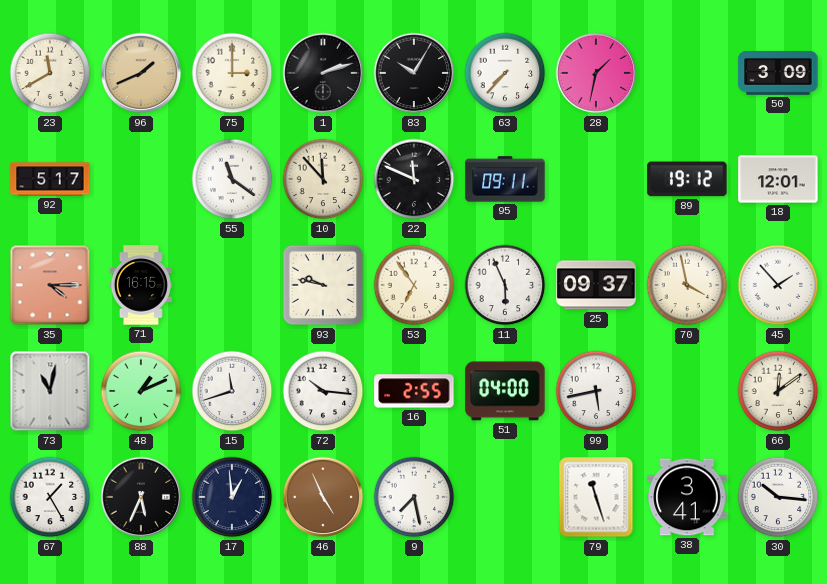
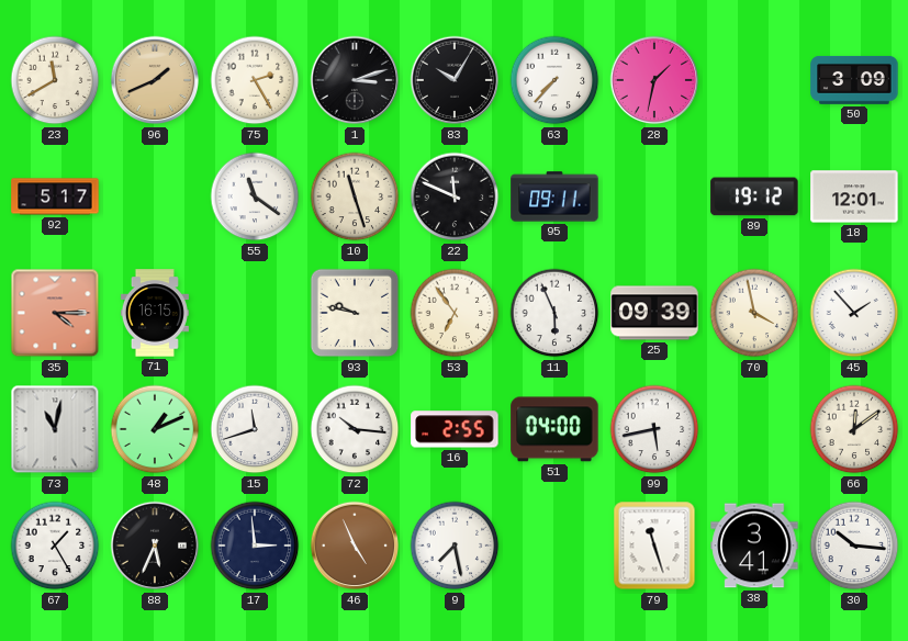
75: 3:00 -> 2:25
1: 2:12 -> 3:12
10: 11:53 -> 11:27
25: 09:37 -> 09:39
17: 12:59 -> 2:59
